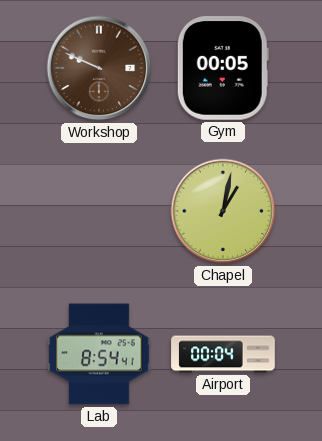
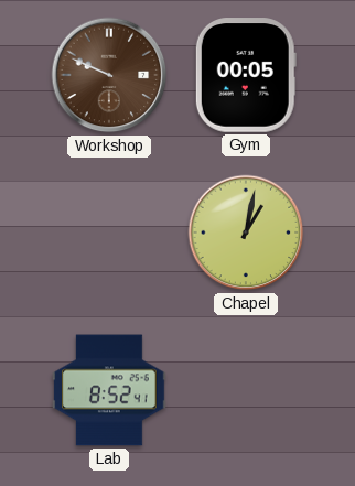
Lab: 8:54 -> 8:52
Airport: 00:04 -> none
